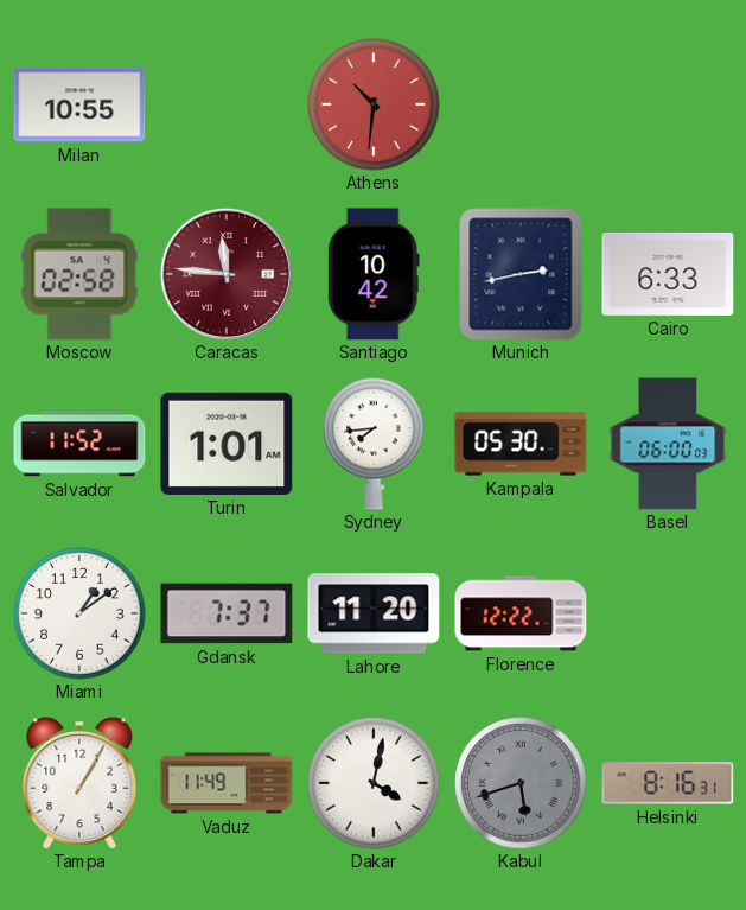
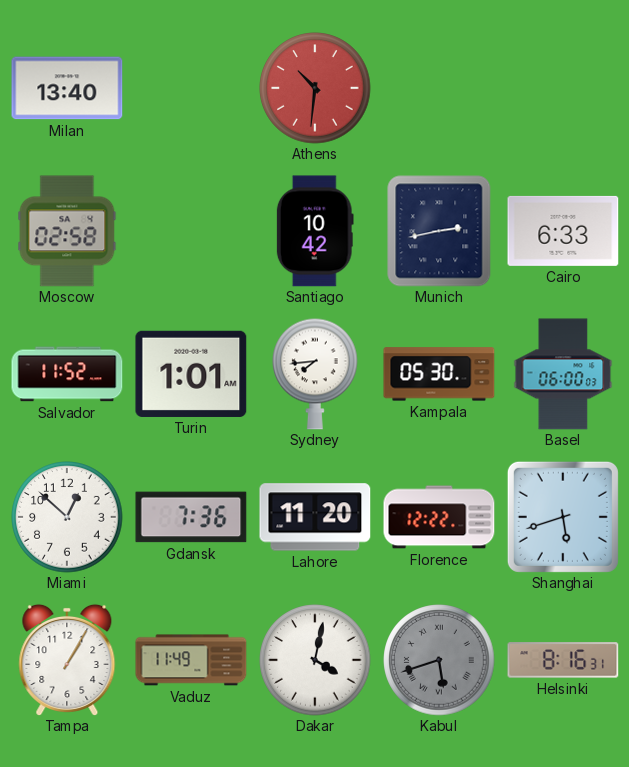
Milan: 10:55 -> 13:40
Caracas: 11:46 -> none
Miami: 1:09 -> 12:52
Gdansk: 7:37 -> 7:36
Shanghai: none -> 5:42
